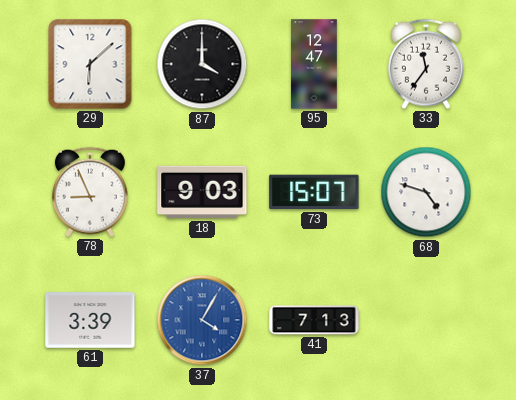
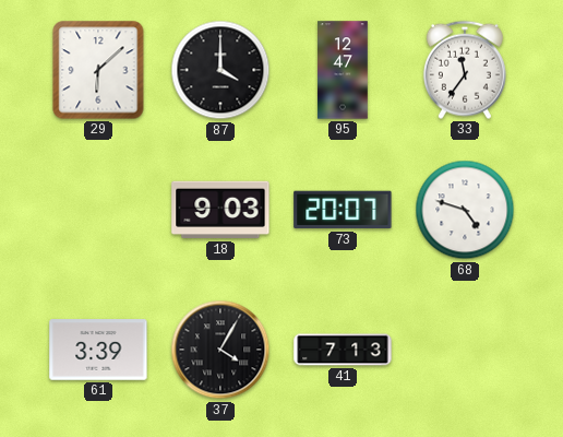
78: 8:56 -> none
73: 15:07 -> 20:07
37 dial: blue -> black
